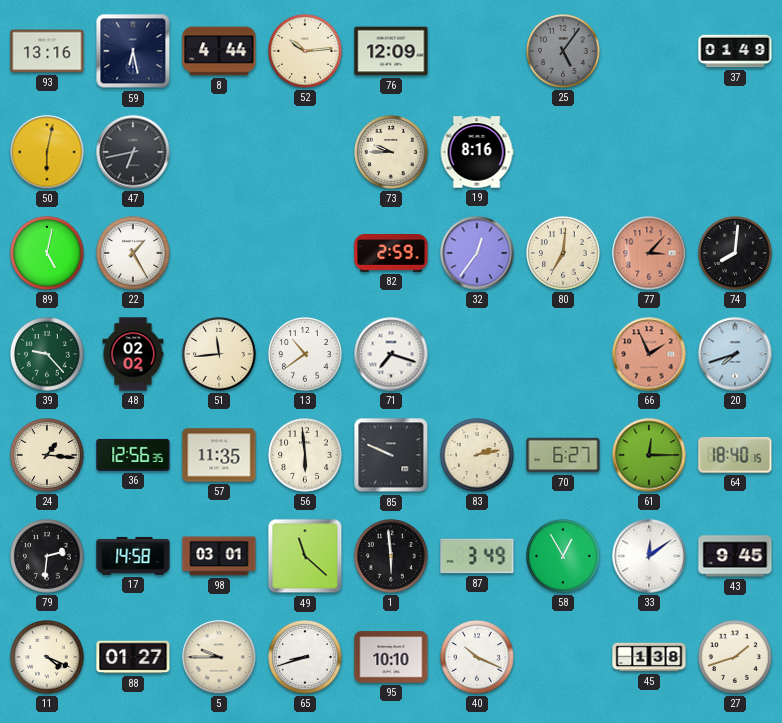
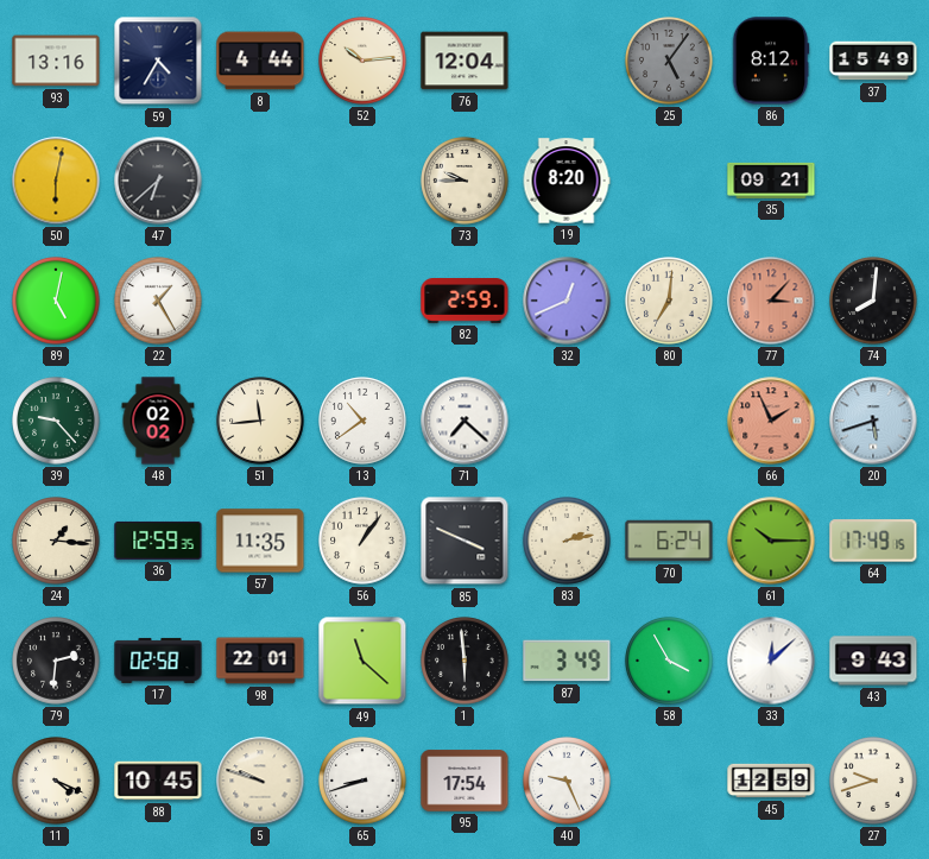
59: 6:28 -> 4:35
76: 12:09 -> 12:04
86: none -> 8:12
37: 01:49 -> 15:49
47: 6:43 -> 6:38
19: 8:16 -> 8:20
35: none -> 09:21
32: 12:36 -> 12:41
71: 7:18 -> 7:22
20: 7:42 -> 5:42
36: 12:56 -> 12:59
56: 5:59 -> 1:06
85: 9:49 -> 3:49
70: 6:27 -> 6:24
61: 12:15 -> 10:15
64: 18:40 -> 17:49
17: 14:58 -> 02:58
98: 03:01 -> 22:01
58: 12:55 -> 3:55
33: 12:09 -> 12:08
43: 9:45 -> 9:43
88: 01:27 -> 10:45
5: 9:45 -> 9:48
95: 10:10 -> 17:54
40: 10:19 -> 9:26
45: 1:38 -> 12:59
27: 1:42 -> 9:42
